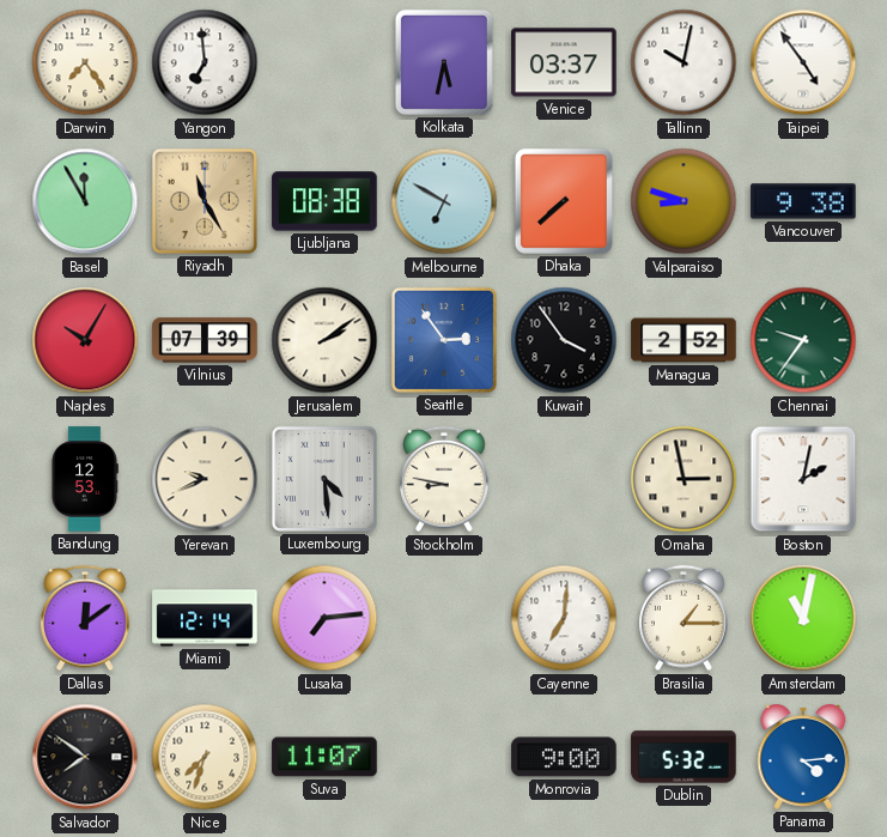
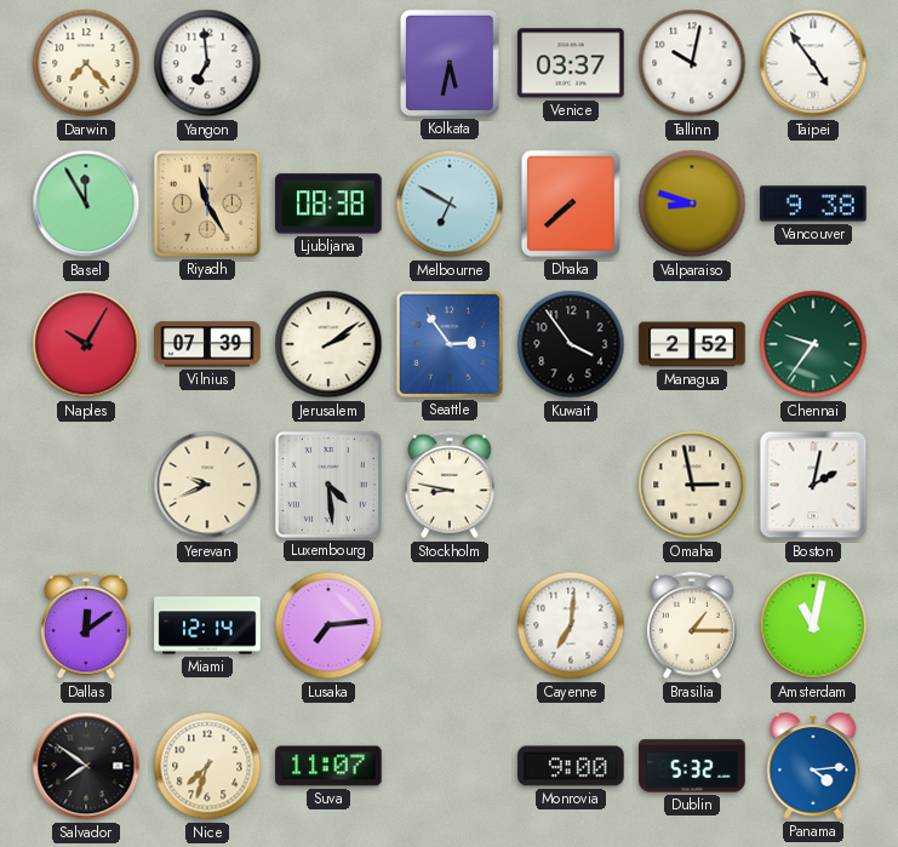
Darwin: 7:24 -> 7:23
Bandung: 12:53 -> none
